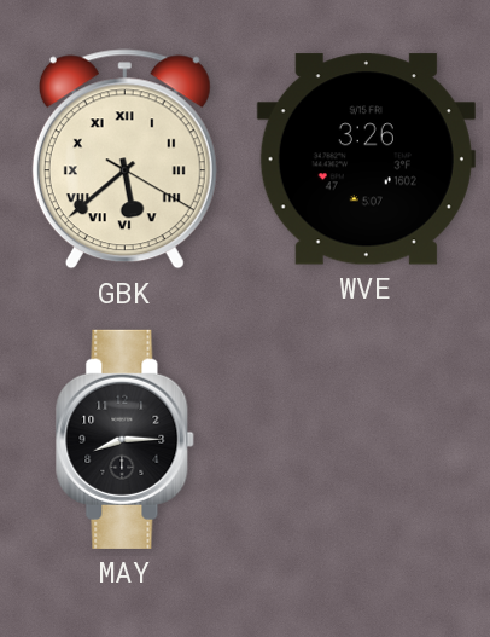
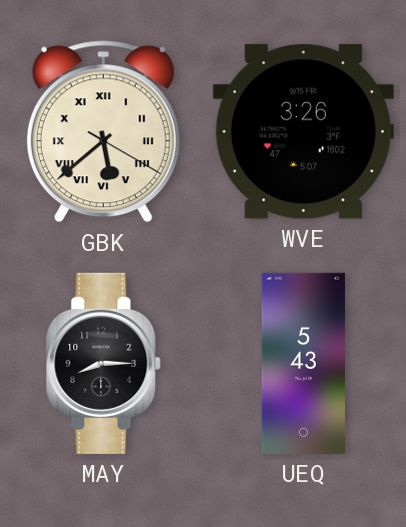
UEQ: none -> 5:43
